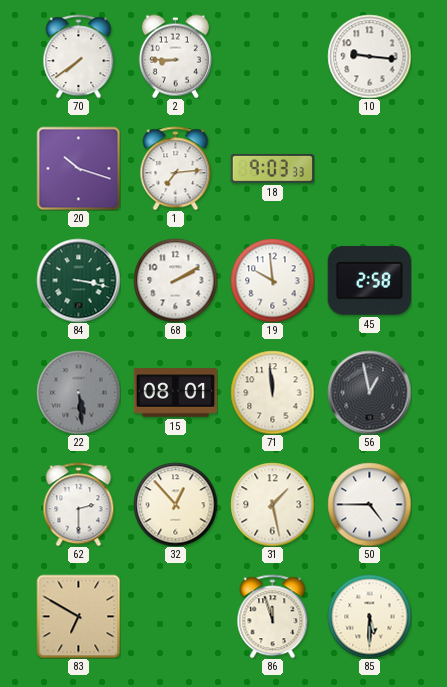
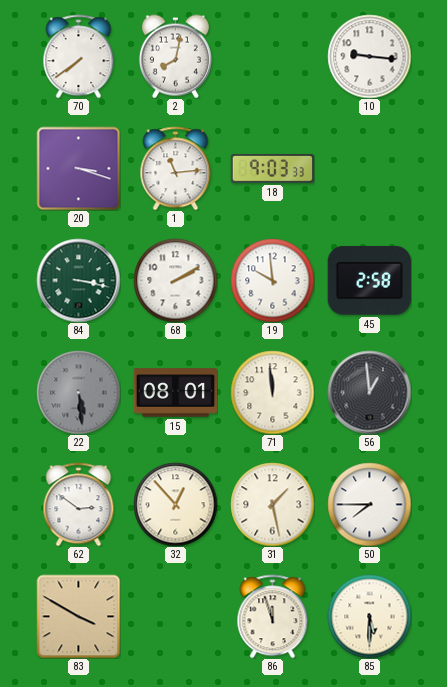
2: 8:45 -> 8:02
20: 10:18 -> 3:18
1: 7:14 -> 11:14
56: 12:58 -> 12:59
62: 2:30 -> 2:51
50: 4:45 -> 7:45
83: 6:50 -> 3:50
